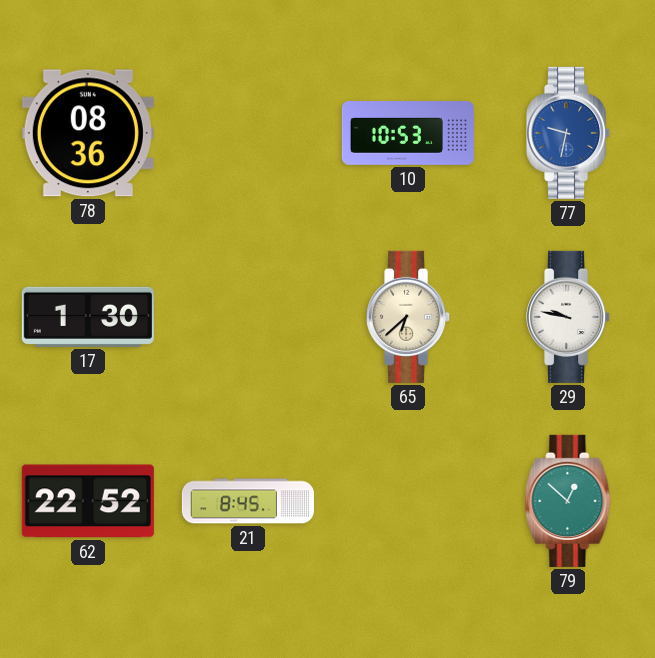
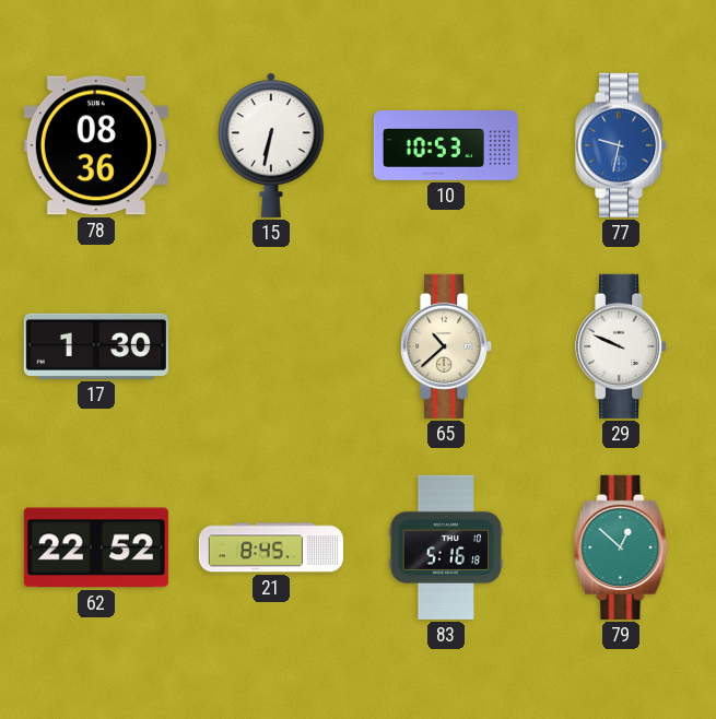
15: none -> 6:32
65: 6:38 -> 10:38
29: 9:47 -> 9:49
83: none -> 5:16
